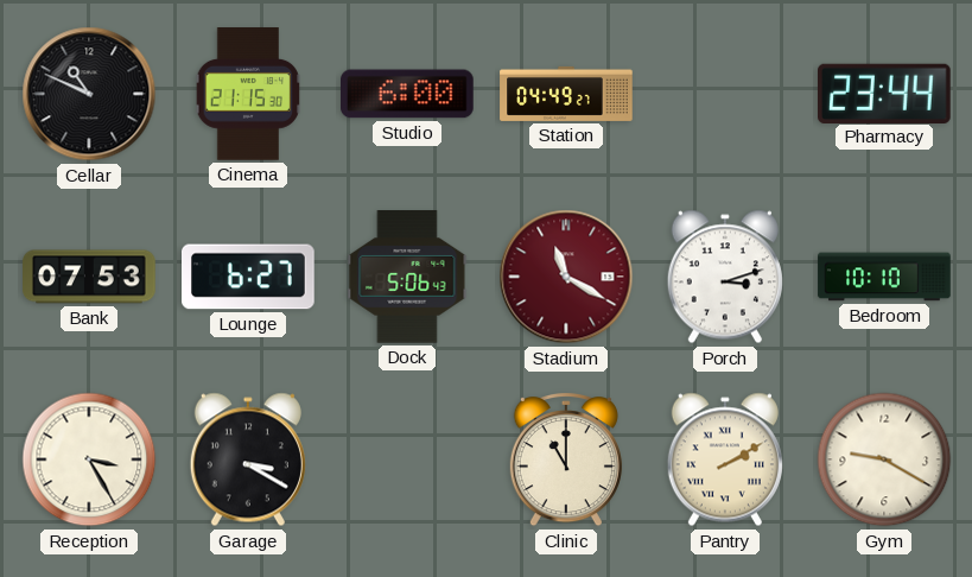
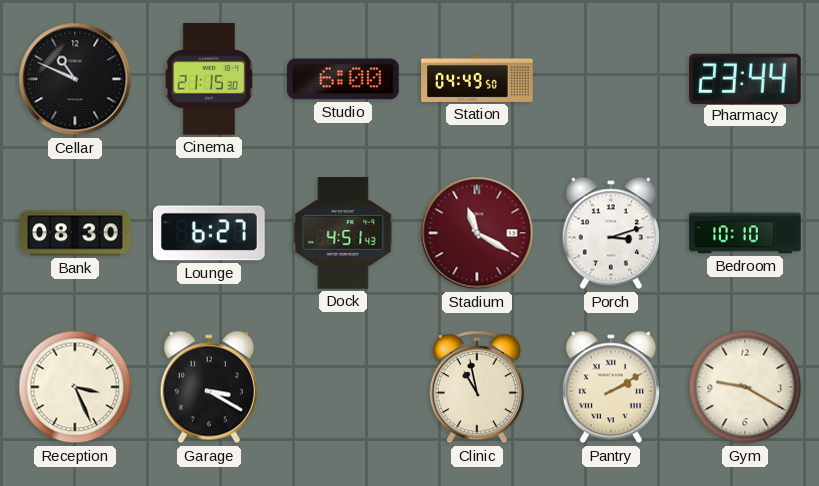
Station: 04:49:27 -> 04:49:50
Bank: 07:53 -> 08:30
Dock: 5:06 -> 4:51
Reception: 3:25 -> 3:26
Clinic: 11:00 -> 10:58
